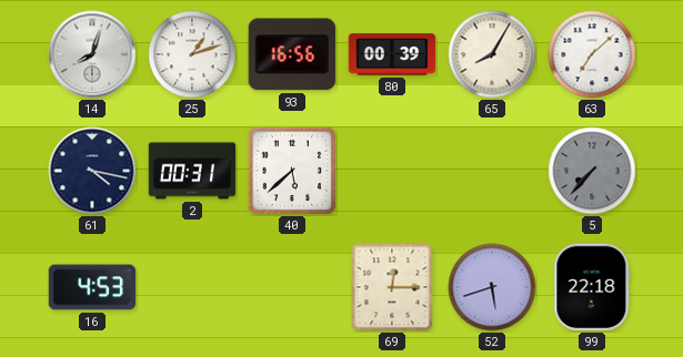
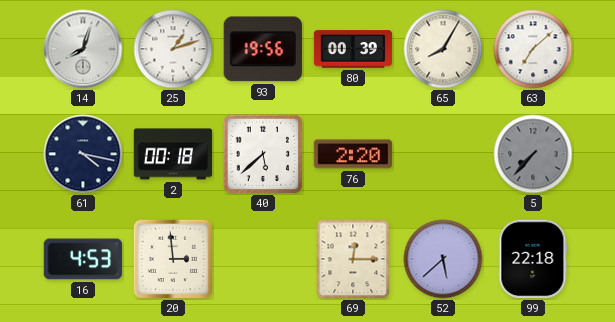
93: 16:56 -> 19:56
2: 00:31 -> 00:18
76: none -> 2:20
20: none -> 2:59
52: 5:42 -> 5:38
